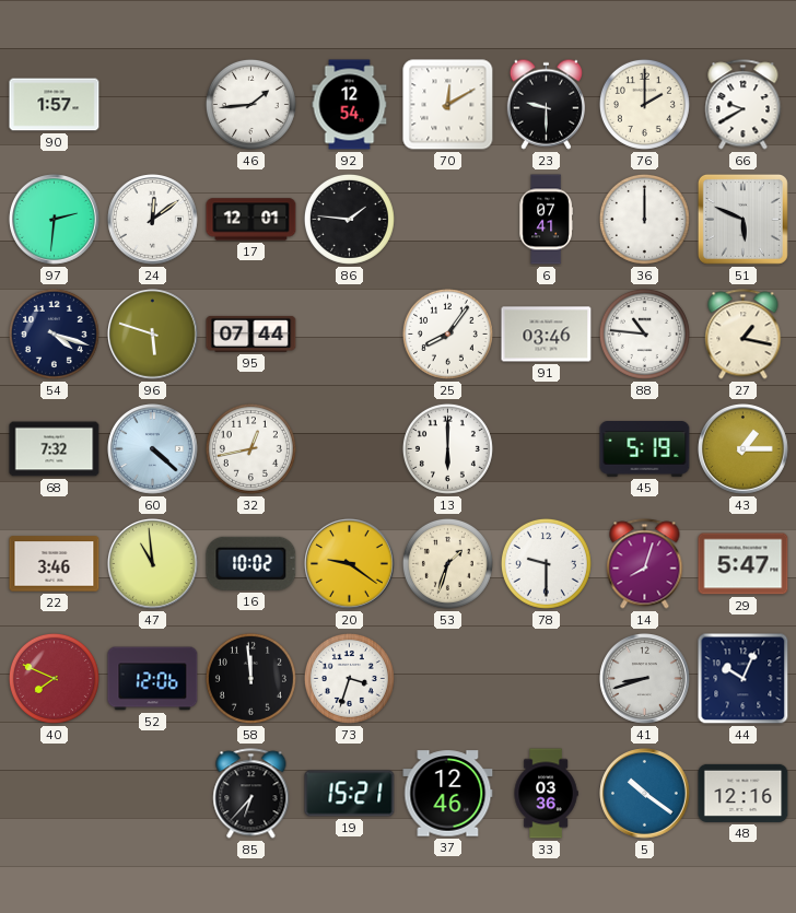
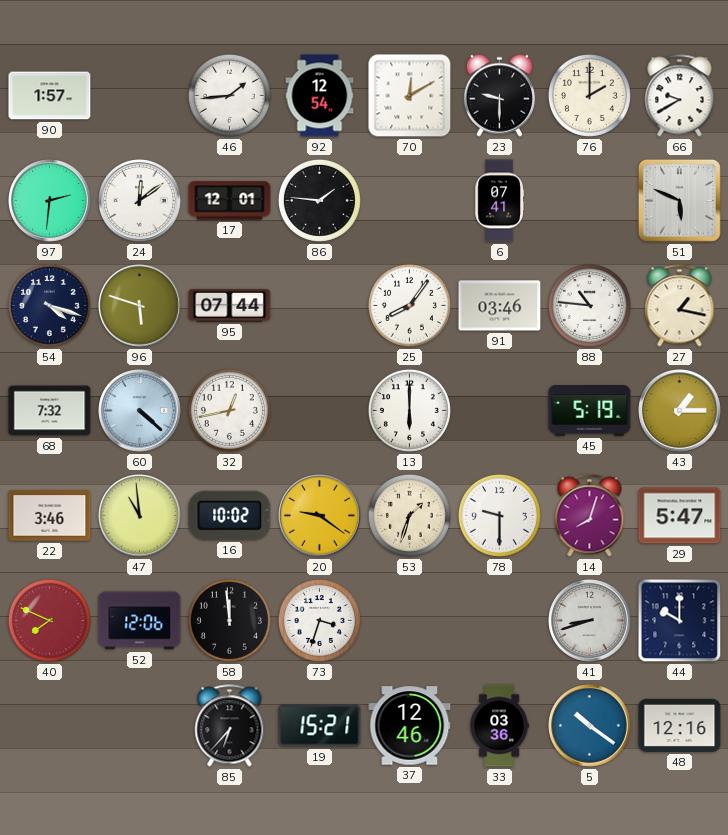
36: 12:00 -> none
44: 10:04 -> 10:00
